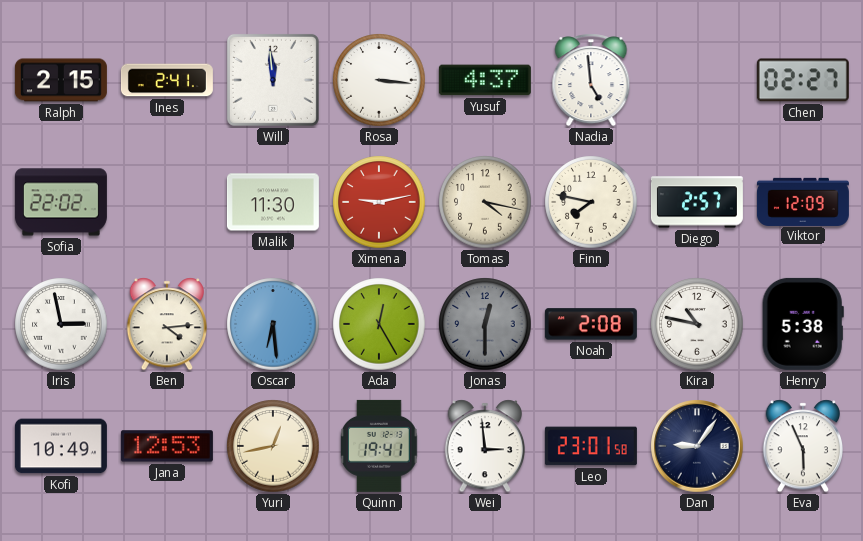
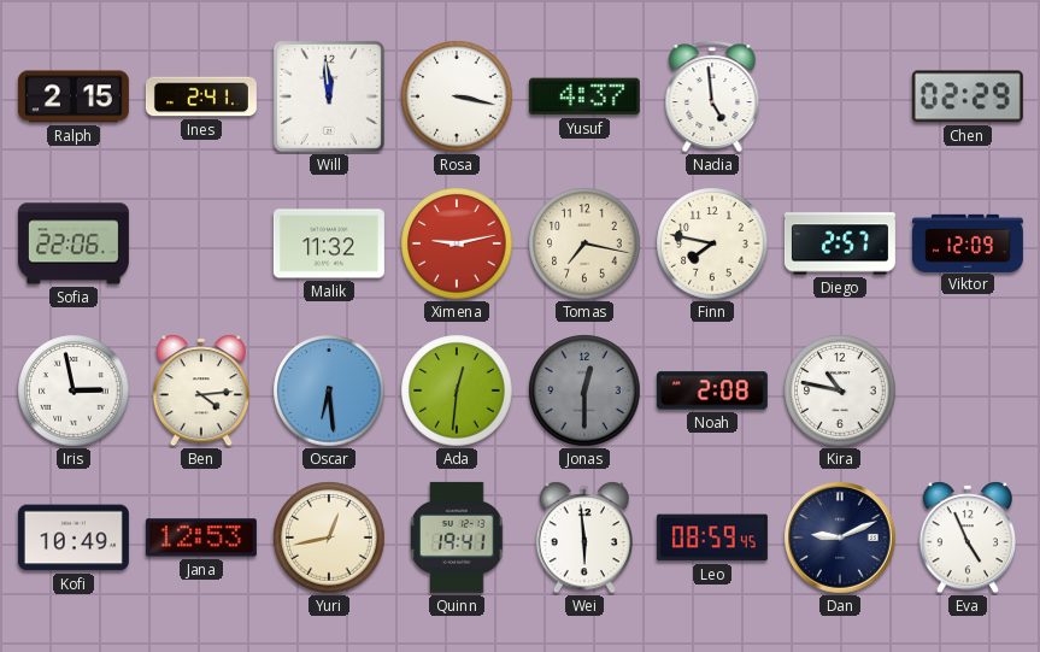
Rosa: 3:16 -> 3:17
Chen: 02:27 -> 02:29
Sofia: 22:02 -> 22:06
Malik: 11:30 -> 11:32
Tomas: 4:17 -> 7:17
Ada: 12:25 -> 12:31
Henry: 5:38 -> none
Wei: 2:59 -> 5:59
Leo: 23:01 -> 08:59
Dan: 9:06 -> 9:11
Eva: 5:56 -> 4:56
